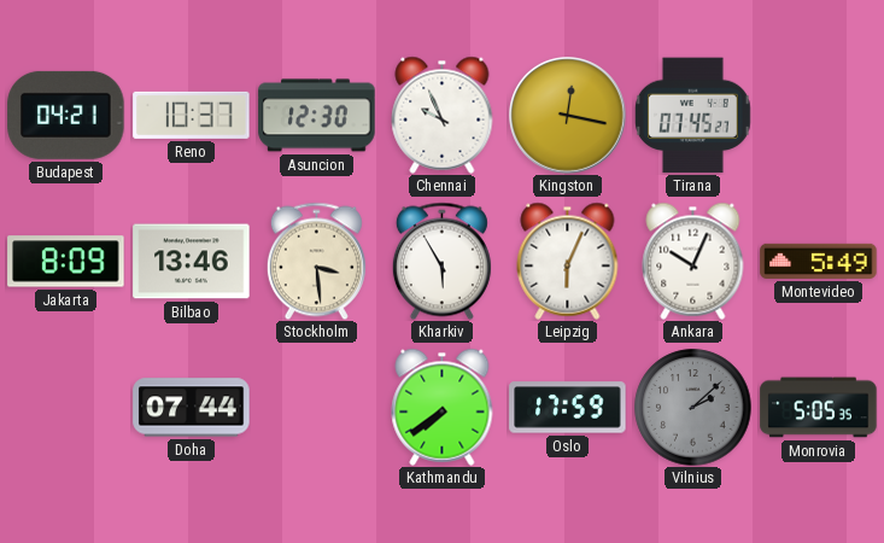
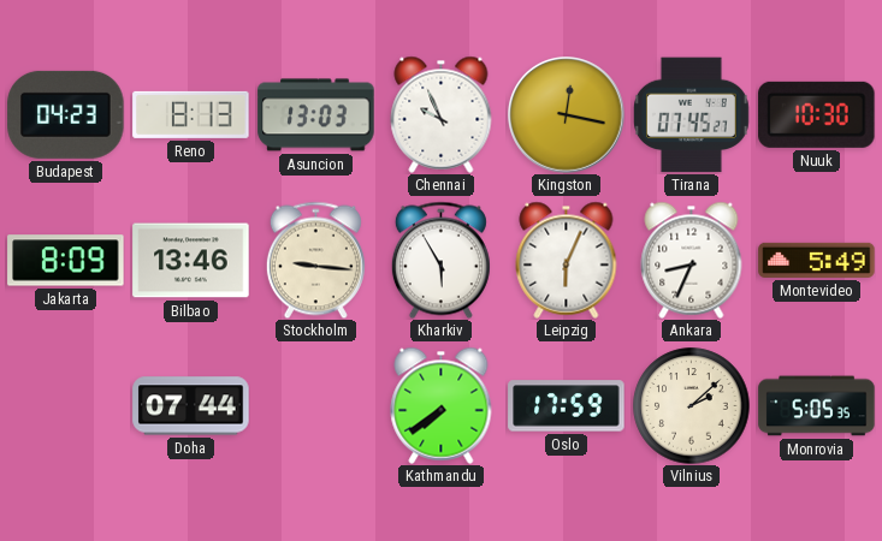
Budapest: 04:21 -> 04:23
Reno: 10:37 -> 8:13
Asuncion: 12:30 -> 13:03
Nuuk: none -> 10:30
Stockholm: 3:29 -> 9:16
Ankara: 10:04 -> 8:34
Vilnius dial: grey -> cream
